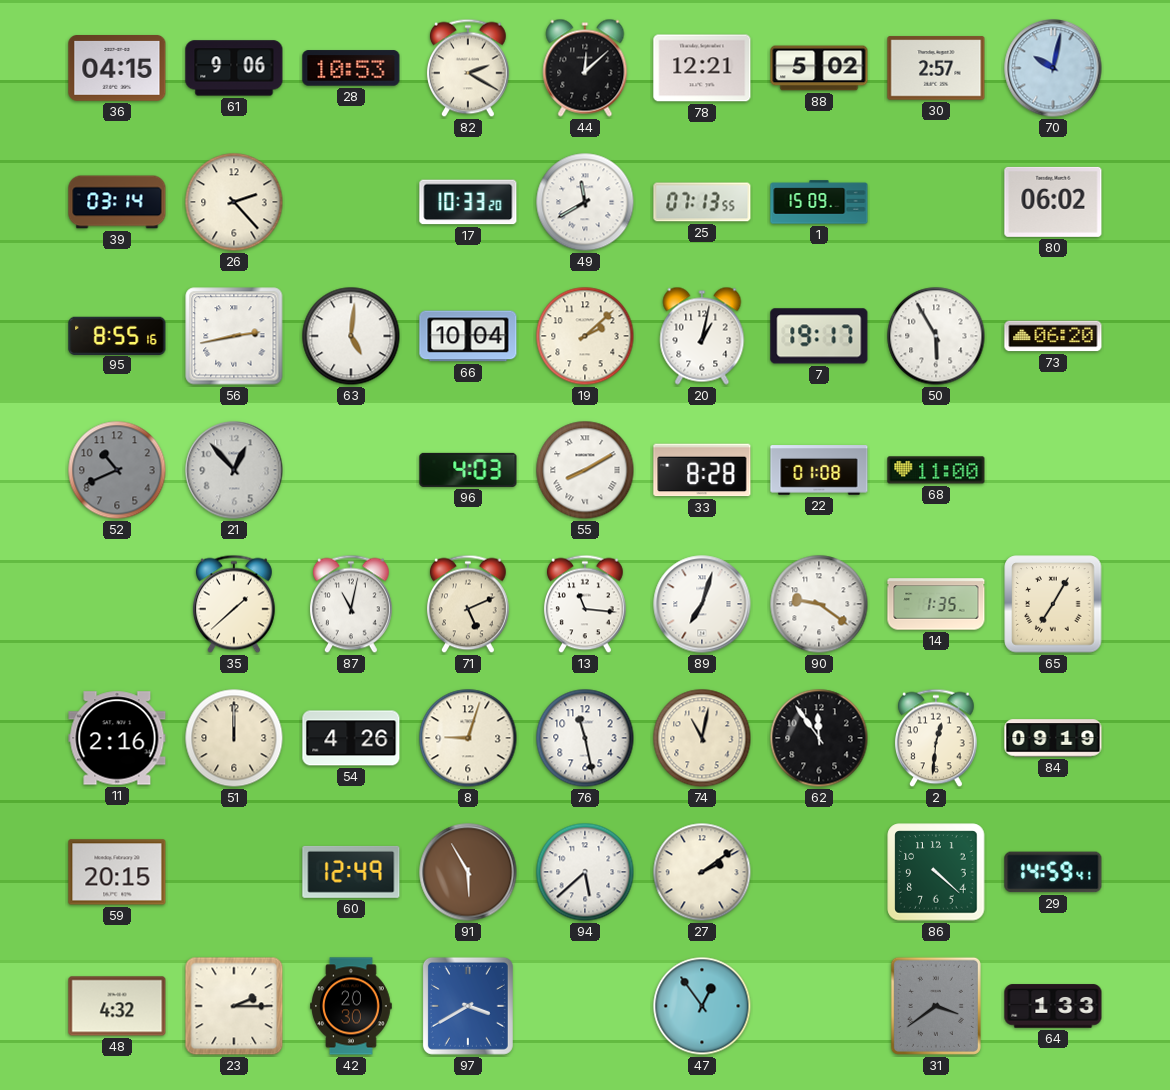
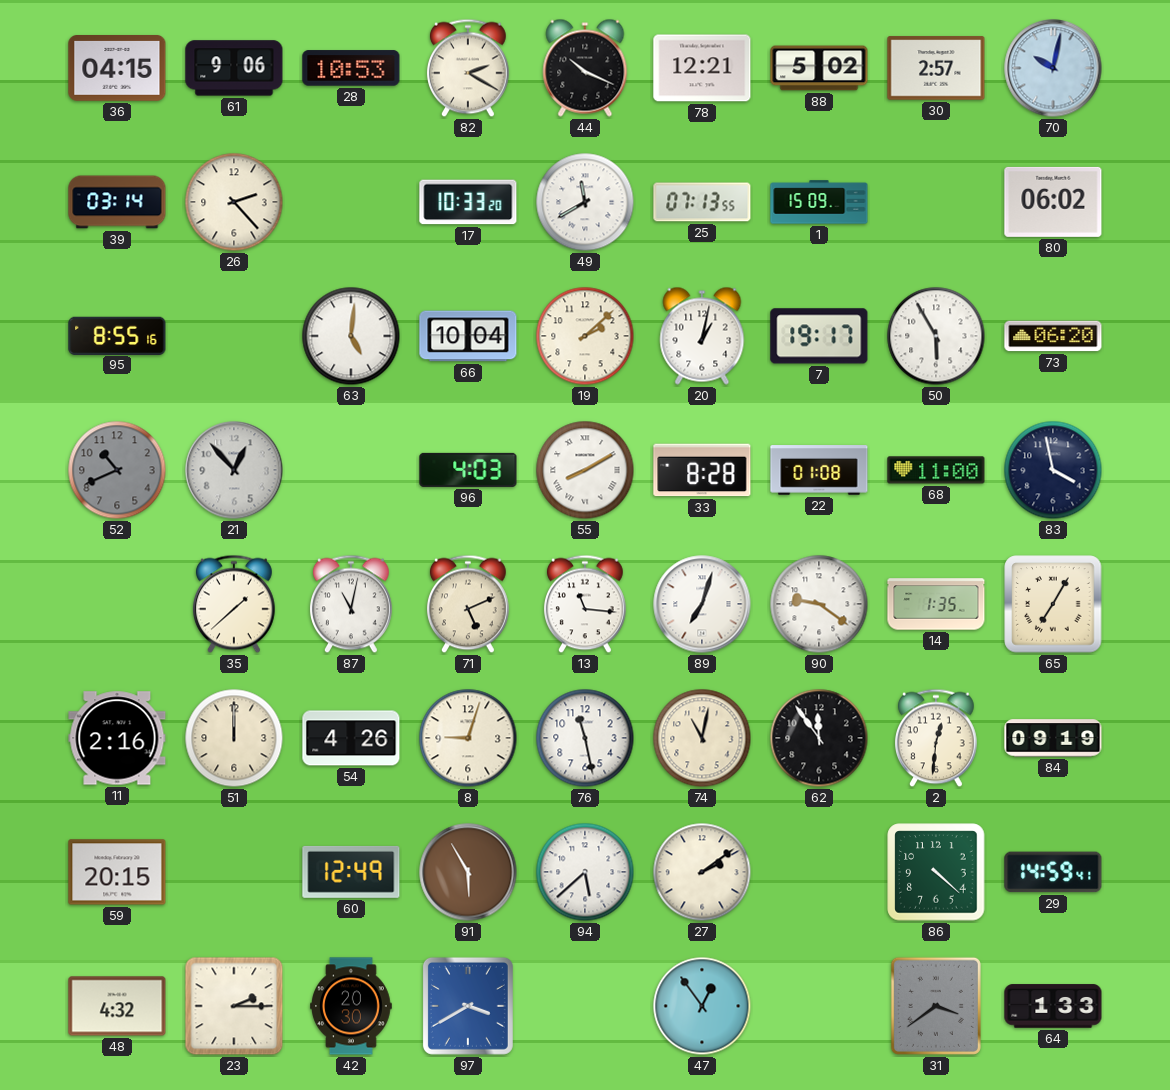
44: 12:08 -> 10:19
56: 2:43 -> none
83: none -> 3:58
